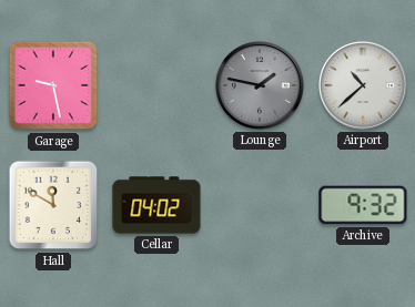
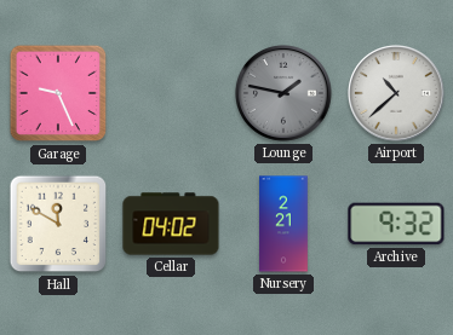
Garage: 9:28 -> 9:26
Nursery: none -> 2:21
